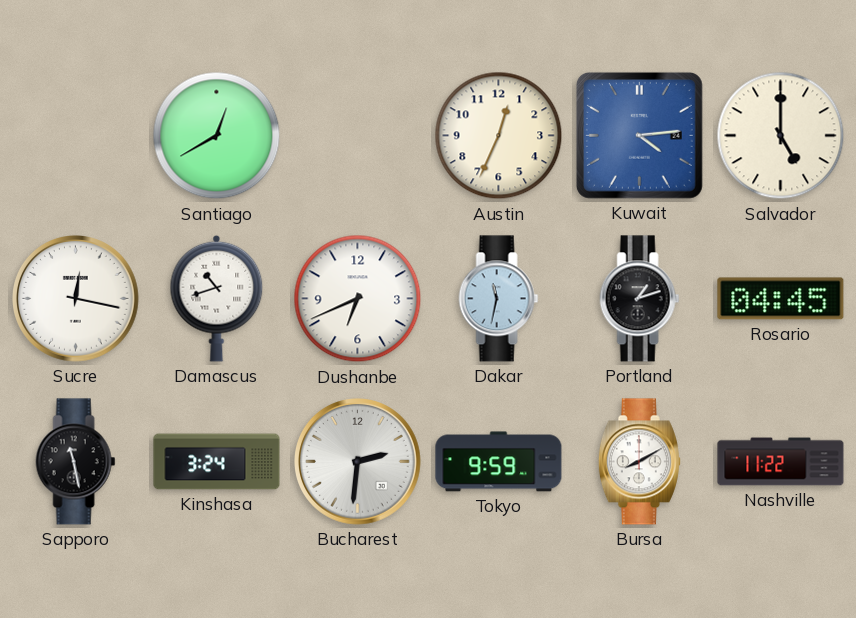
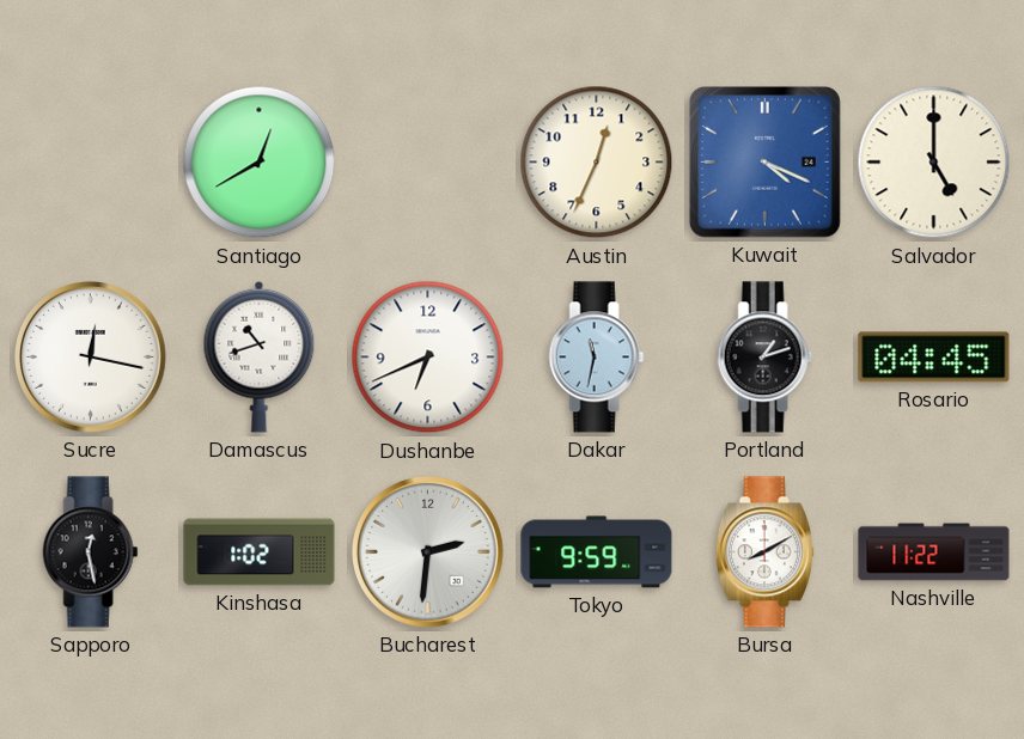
Kuwait: 4:14 -> 4:19
Sapporo: 11:28 -> 12:28
Kinshasa: 3:24 -> 1:02
